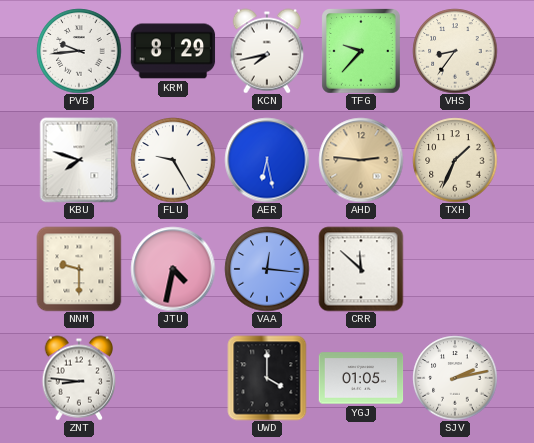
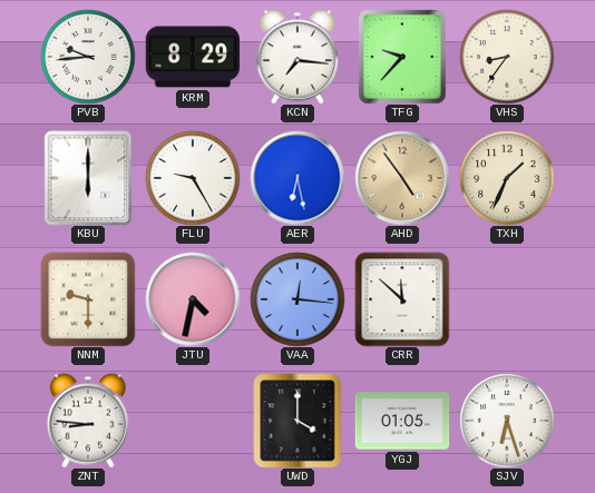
KCN: 7:43 -> 7:16
KBU: 7:48 -> 6:00
AHD: 2:46 -> 4:54
SJV: 2:13 -> 6:27
